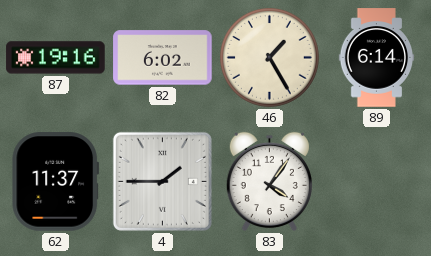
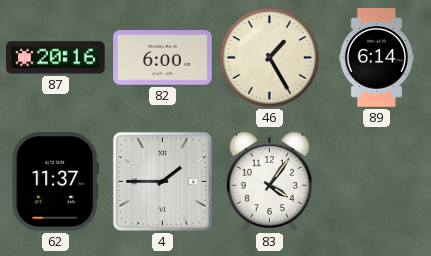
87: 19:16 -> 20:16
82: 6:02 -> 6:00
